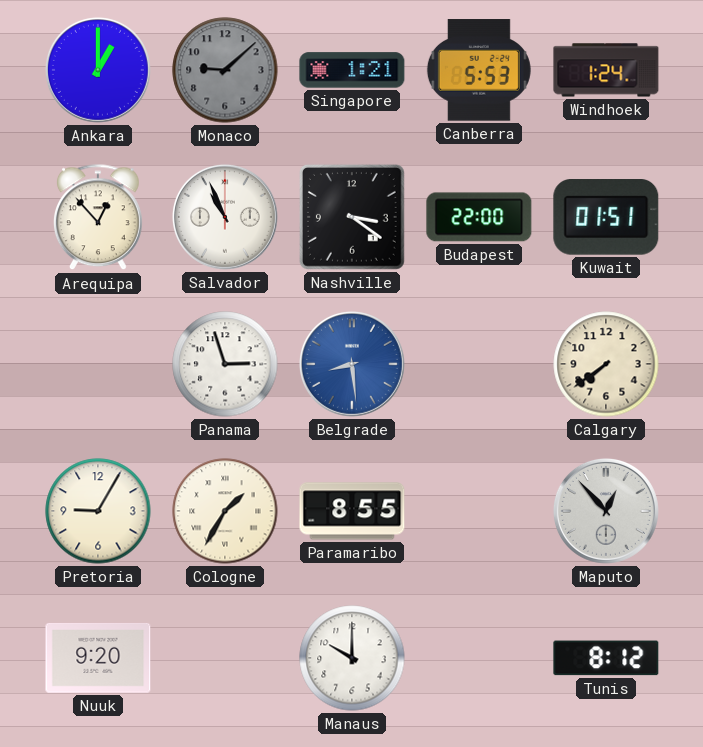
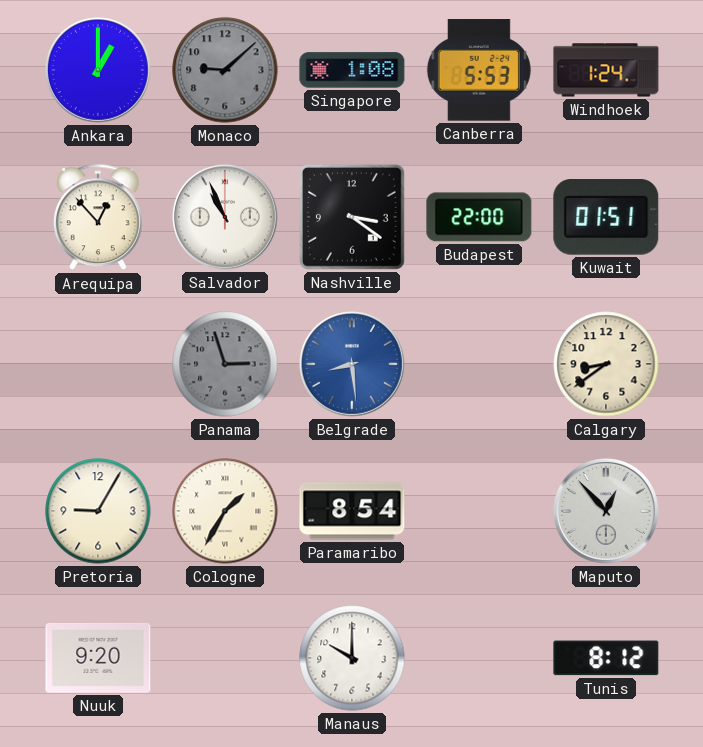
Singapore: 1:21 -> 1:08
Panama dial: white -> grey
Calgary: 7:39 -> 8:39
Paramaribo: 8:55 -> 8:54
